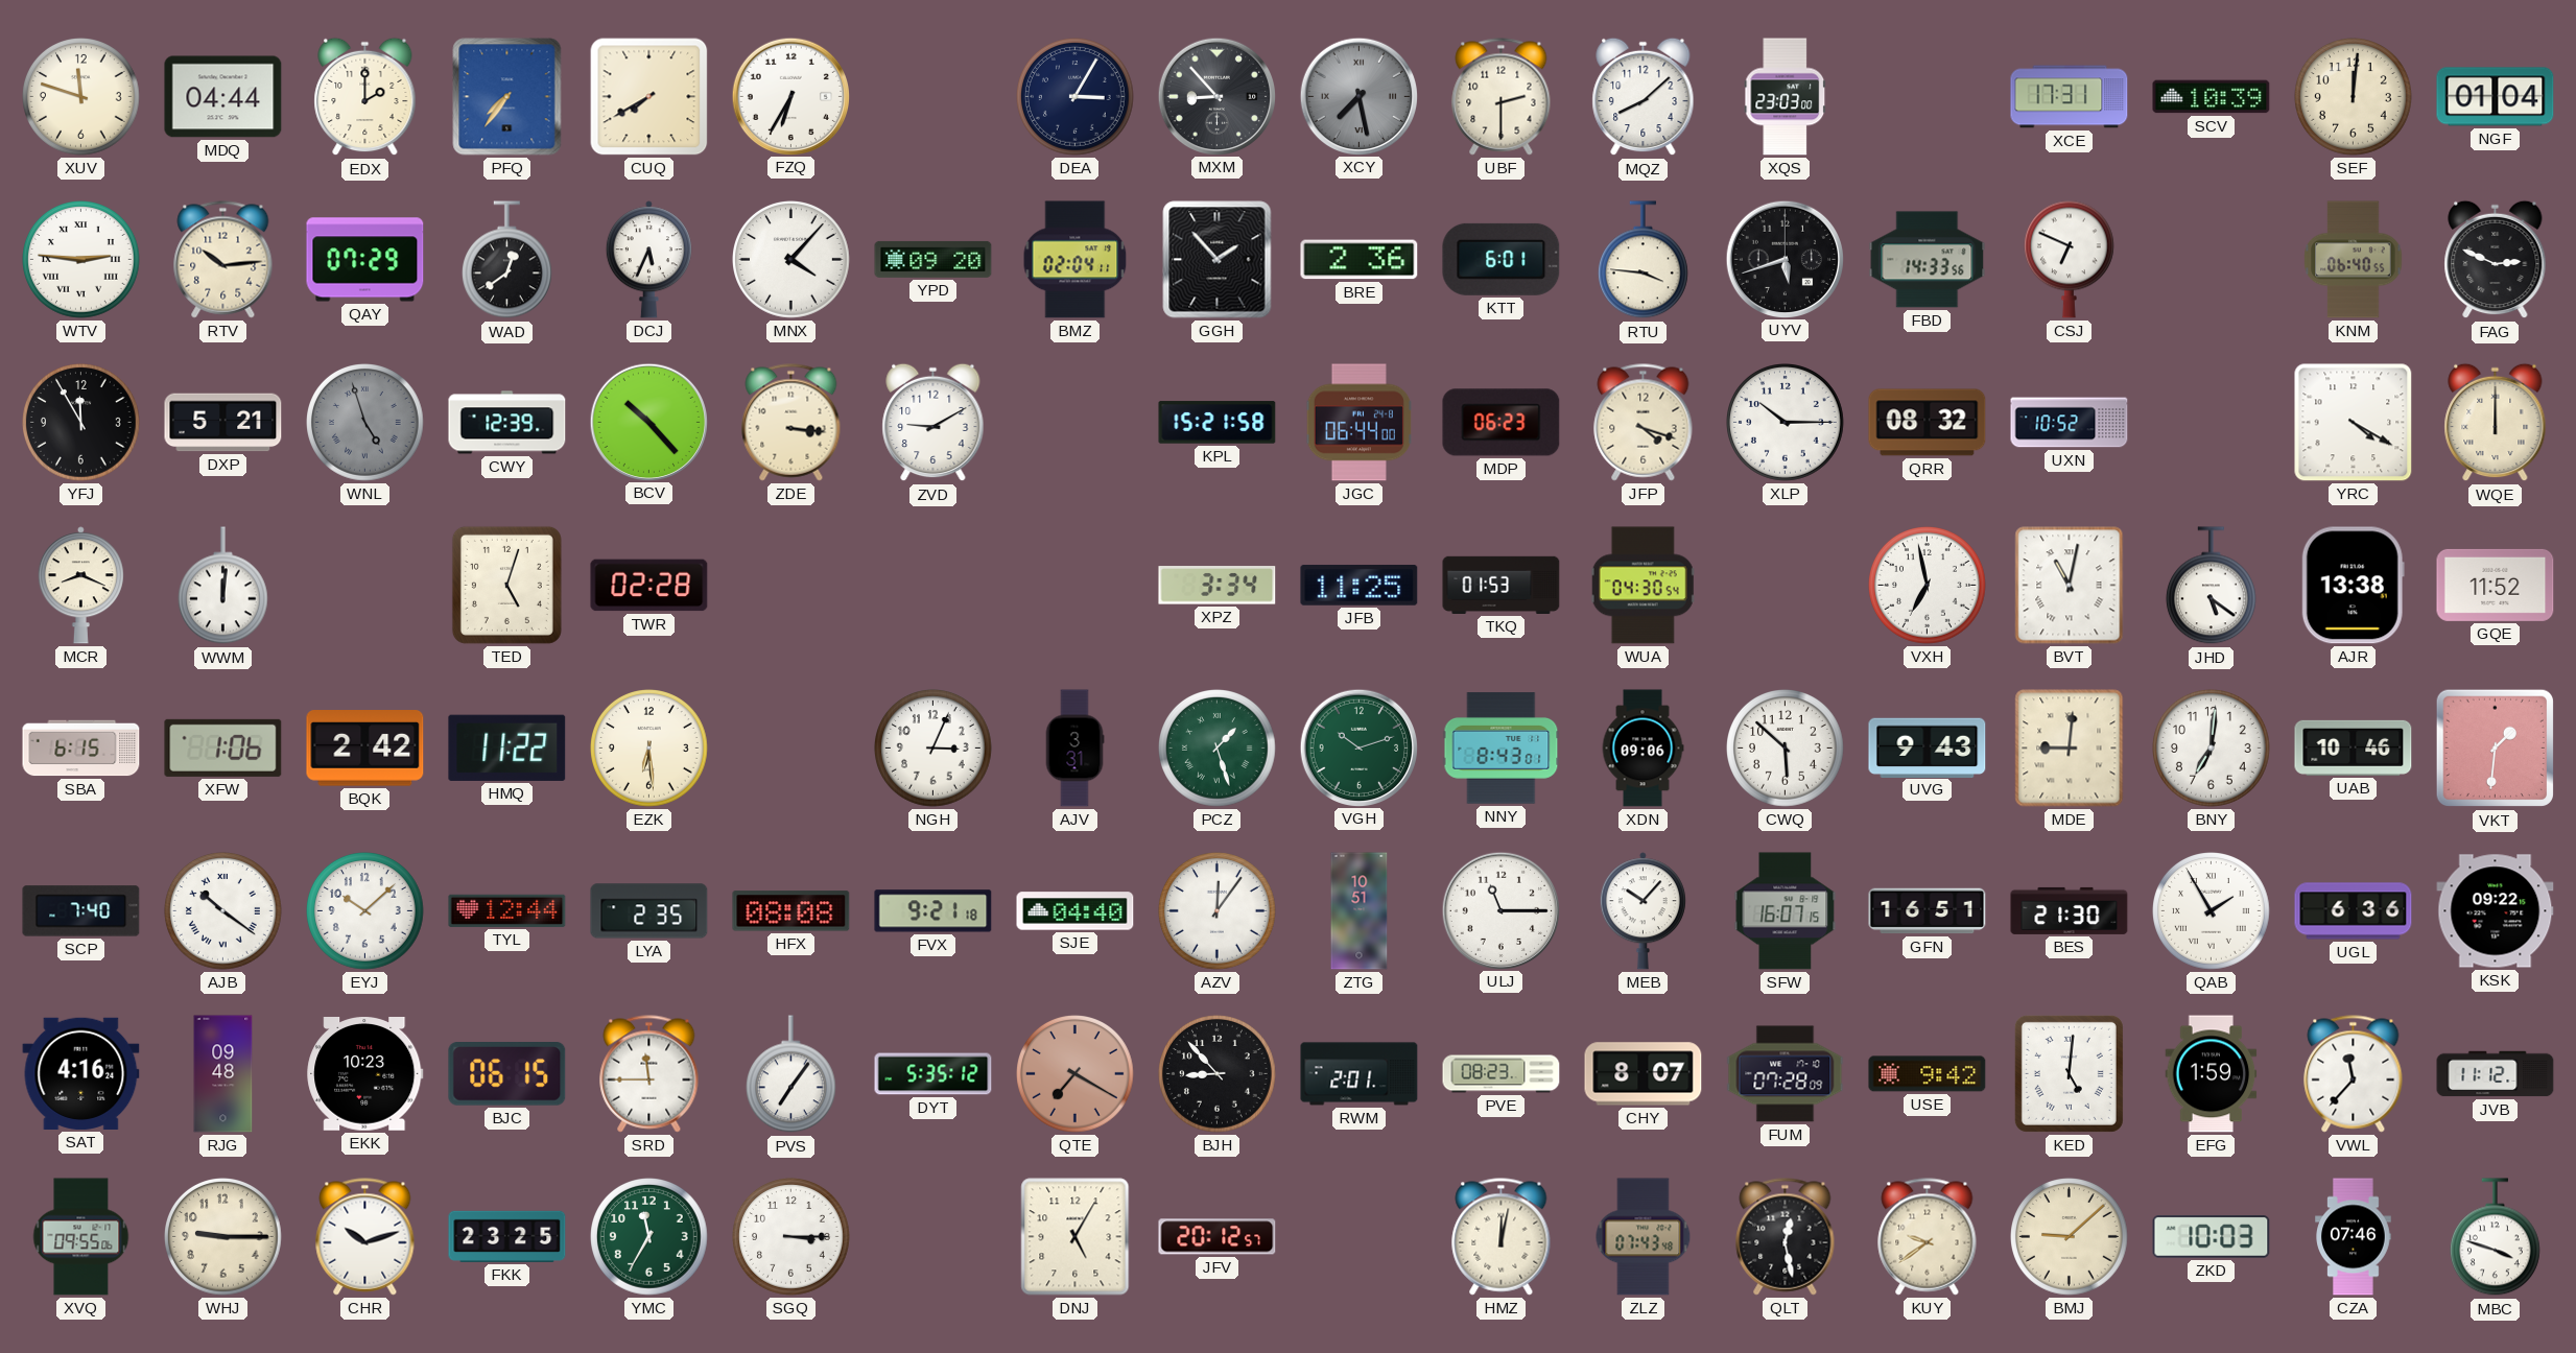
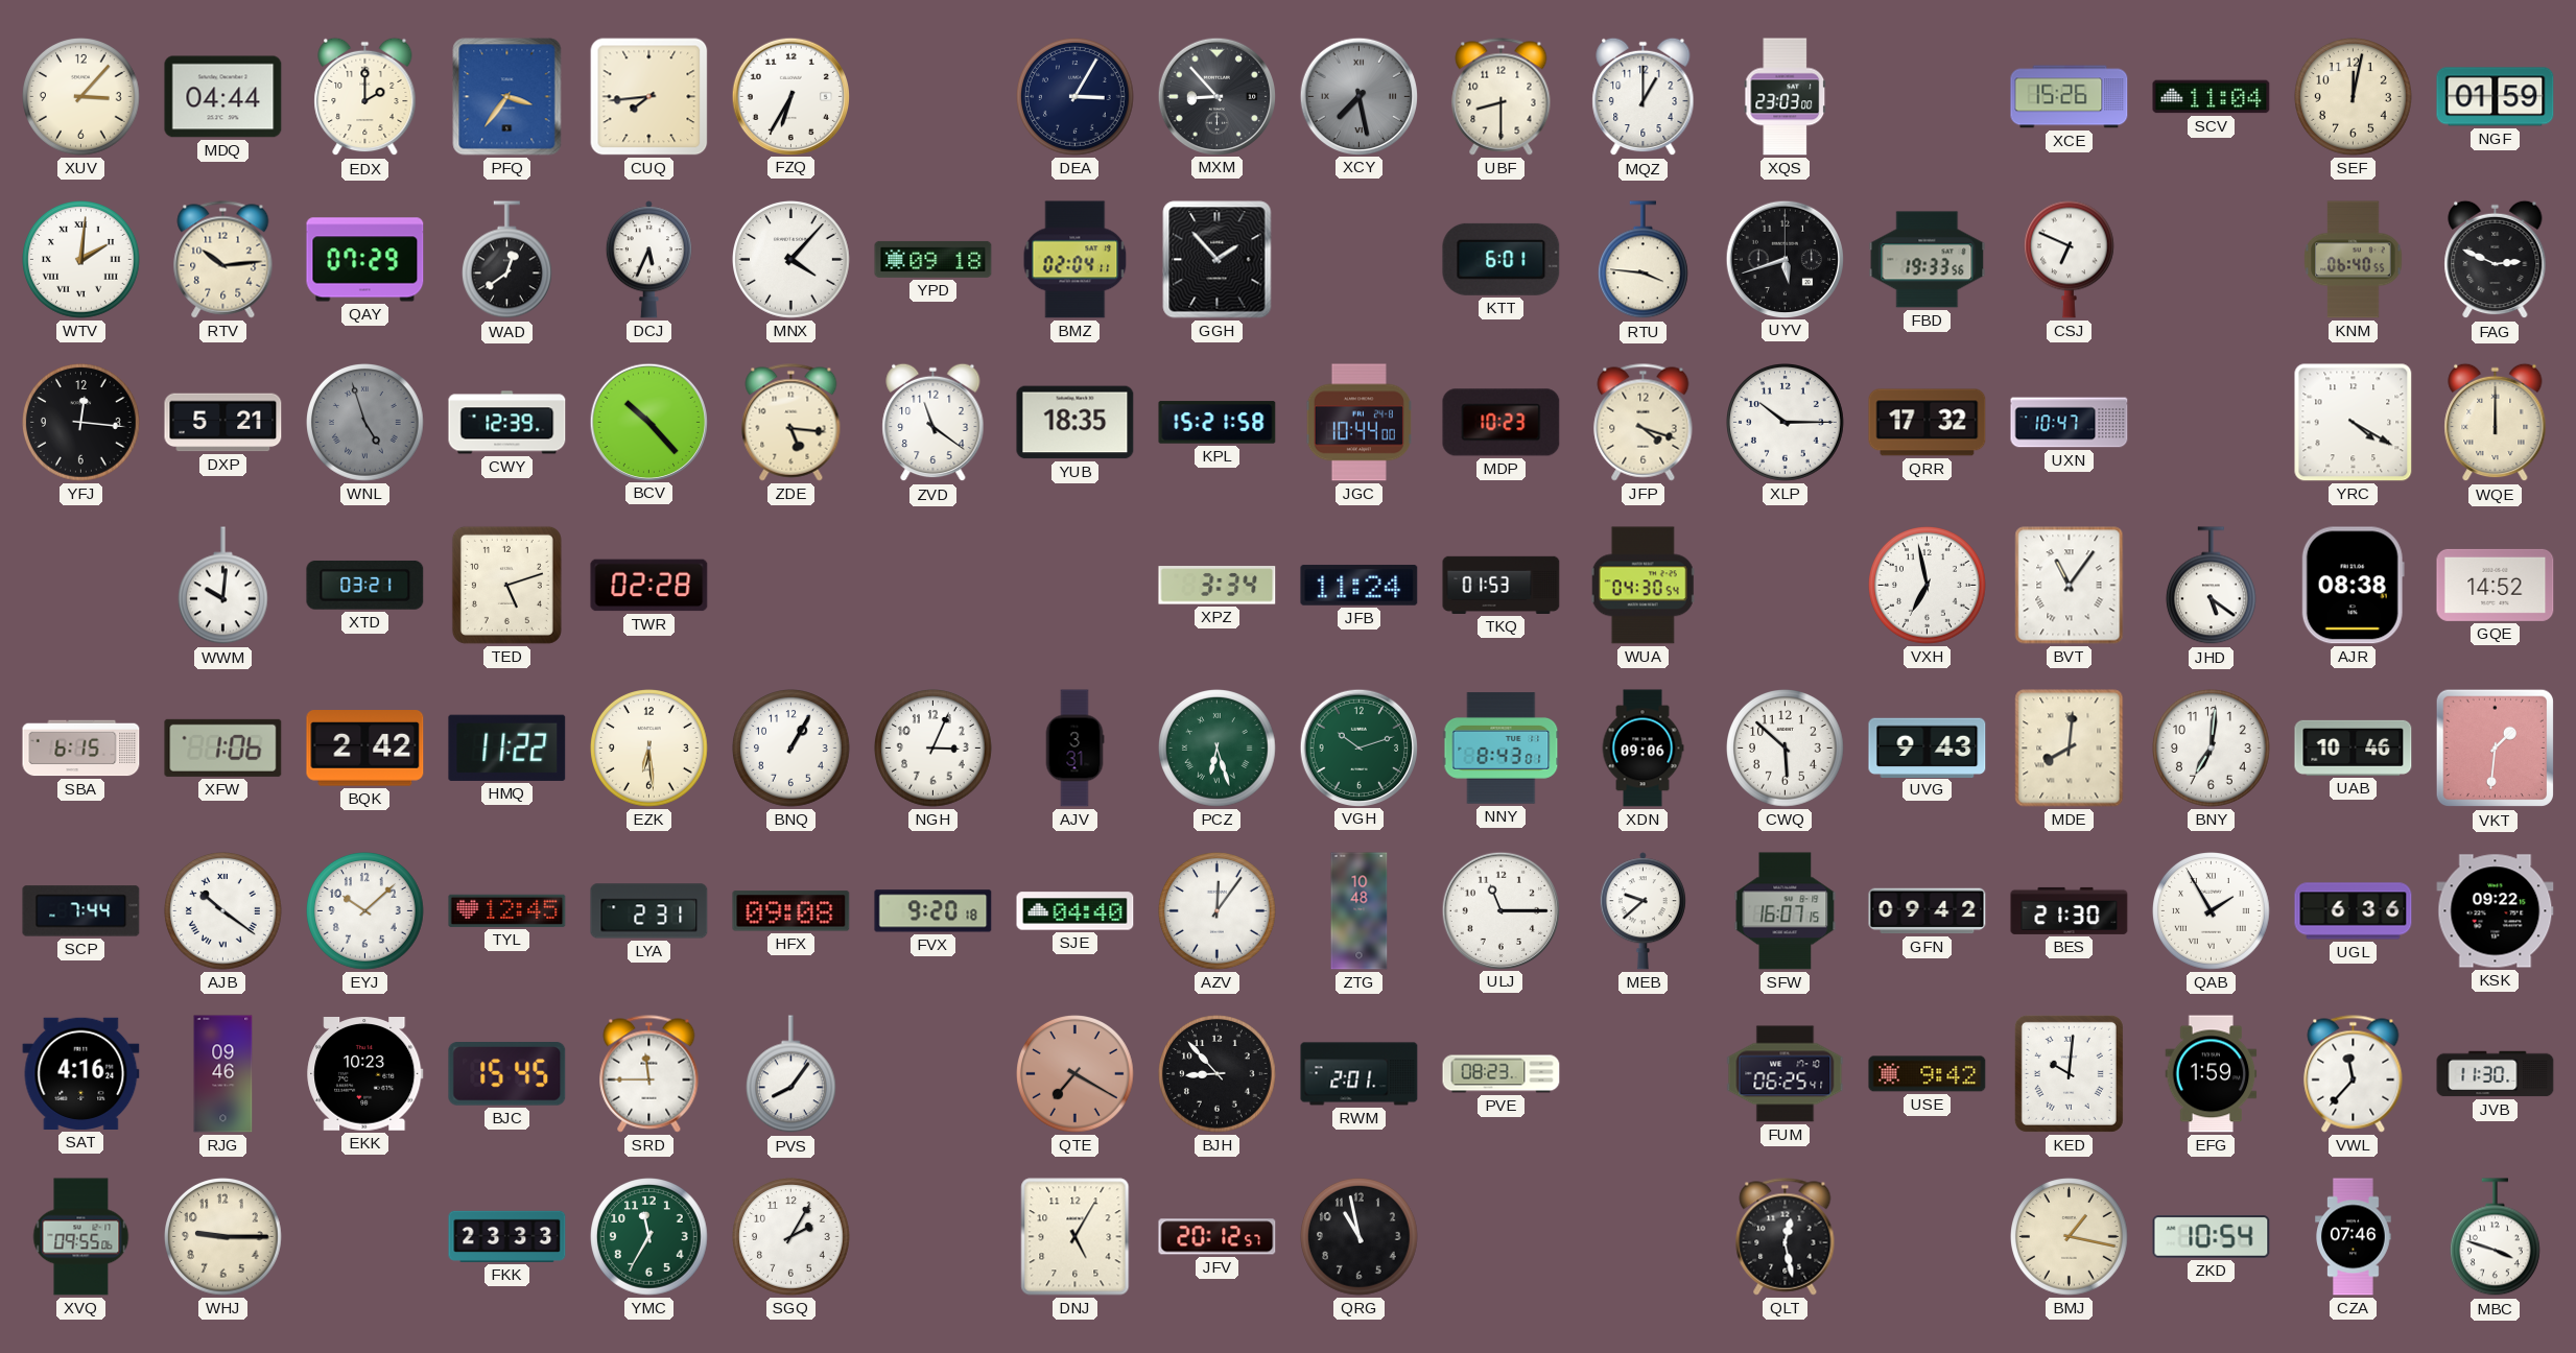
XUV: 11:48 -> 3:07
PFQ: 7:36 -> 3:36
CUQ: 7:40 -> 7:44
UBF: 2:30 -> 8:30
MQZ: 8:08 -> 1:00
XCE: 17:31 -> 15:26
SCV: 10:39 -> 11:04
SEF: 12:01 -> 12:02
NGF: 01:04 -> 01:59
WTV: 2:46 -> 2:01
YPD: 09:20 -> 09:18
BRE: 2:36 -> none
FBD: 14:33 -> 19:33
YFJ: 11:55 -> 12:16
ZDE: 3:16 -> 5:16
ZVD: 9:10 -> 11:21
YUB: none -> 18:35
JGC: 06:44 -> 10:44
MDP: 06:23 -> 10:23
QRR: 08:32 -> 17:32
UXN: 10:52 -> 10:47
MCR: 8:19 -> none
WWM: 12:01 -> 10:01
XTD: none -> 03:21
TED: 5:03 -> 5:12
JFB: 11:25 -> 11:24
BVT: 11:02 -> 11:06
AJR: 13:38 -> 08:38
GQE: 11:52 -> 14:52
BNQ: none -> 1:05
PCZ: 1:27 -> 6:27
MDE: 9:01 -> 8:01
SCP: 7:40 -> 7:44
TYL: 12:44 -> 12:45
LYA: 2:35 -> 2:31
HFX: 08:08 -> 09:08
FVX: 9:21 -> 9:20
ZTG: 10:51 -> 10:48
MEB: 10:07 -> 9:38
GFN: 16:51 -> 09:42
RJG: 09:48 -> 09:46
BJC: 06:15 -> 15:45
PVS: 7:06 -> 8:06
DYT: 5:35 -> none
CHY: 8:07 -> none
FUM: 07:28 -> 06:25
KED: 5:01 -> 10:01
JVB: 11:12 -> 11:30
CHR: 10:12 -> none
FKK: 23:25 -> 23:33
SGQ: 3:15 -> 2:05
QRG: none -> 10:58
HMZ: 12:02 -> none
ZLZ: 07:43 -> none
KUY: 9:39 -> none
BMJ: 9:08 -> 1:17
ZKD: 10:03 -> 10:54
